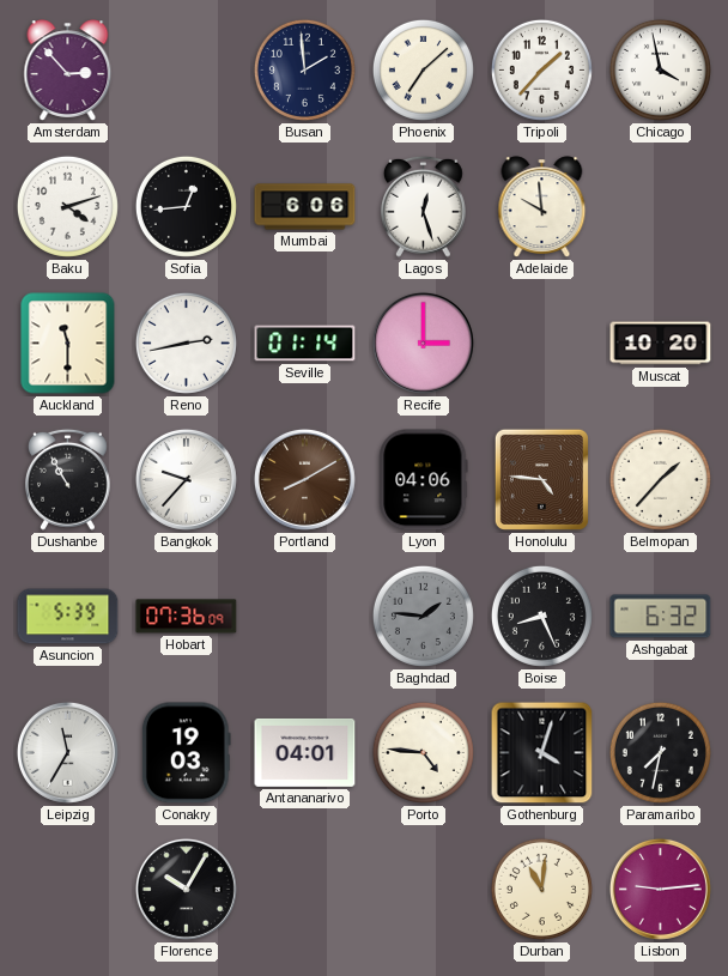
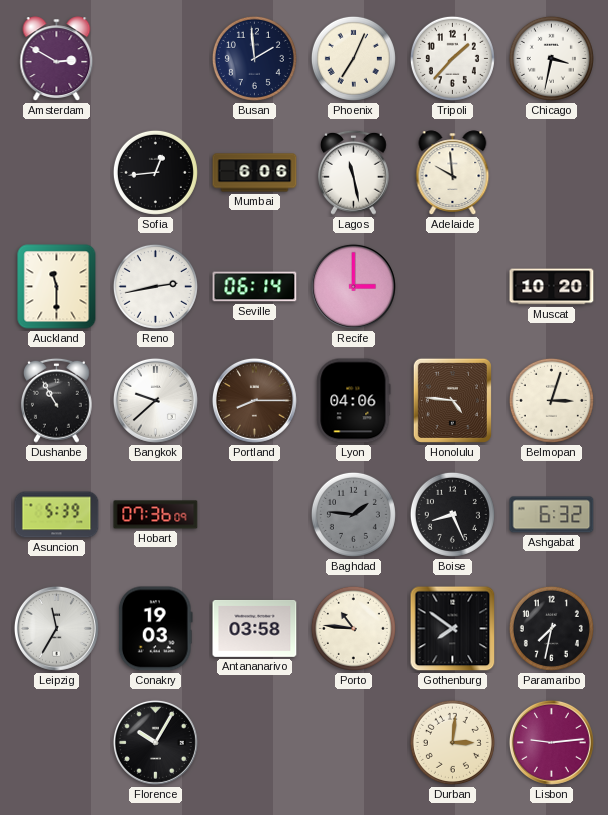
Amsterdam: 2:53 -> 2:50
Phoenix: 7:08 -> 7:04
Chicago: 3:58 -> 3:32
Baku: 4:12 -> none
Lagos: 12:27 -> 11:28
Seville: 01:14 -> 06:14
Bangkok: 9:37 -> 9:38
Portland: 8:10 -> 8:15
Belmopan: 1:37 -> 3:03
Antananarivo: 04:01 -> 03:58
Porto: 4:46 -> 10:46
Gothenburg: 4:03 -> 7:51
Durban: 11:01 -> 3:01
